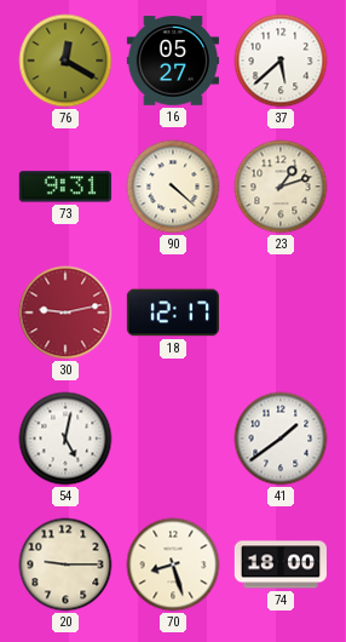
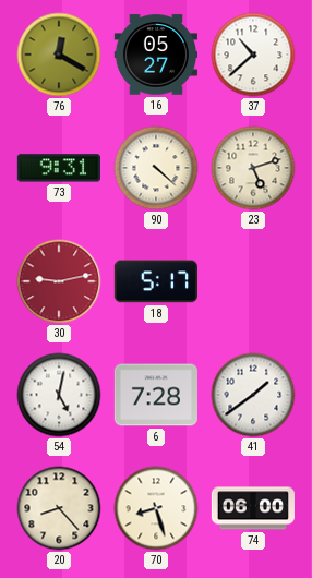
37: 5:38 -> 10:38
23: 1:12 -> 5:12
18: 12:17 -> 5:17
6: none -> 7:28
20: 9:15 -> 8:23
74: 18:00 -> 06:00
